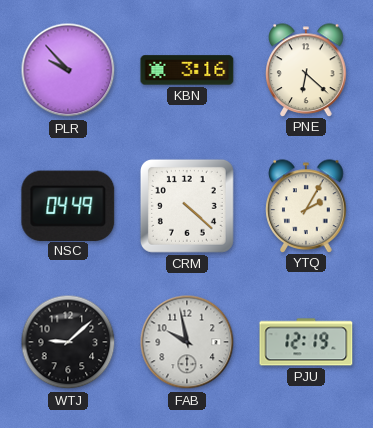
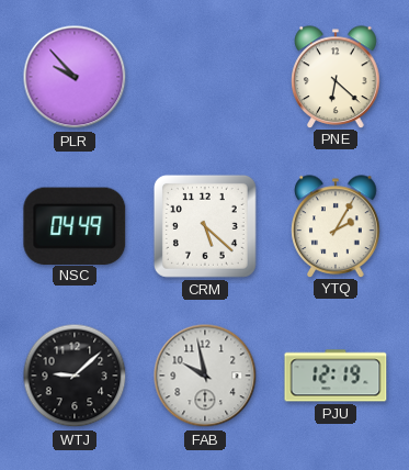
KBN: 3:16 -> none
CRM: 4:22 -> 5:22
